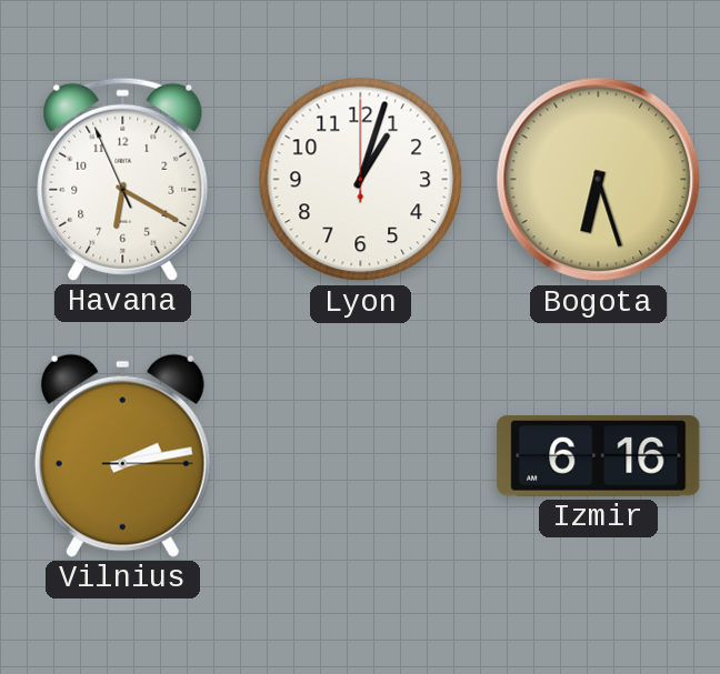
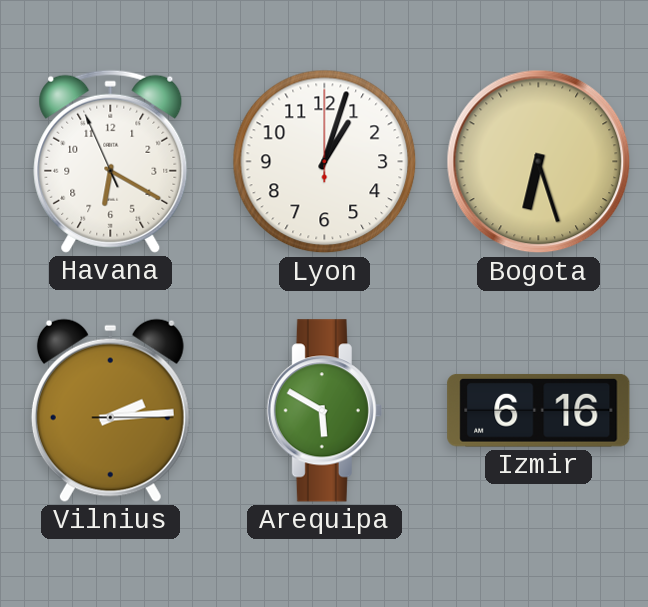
Vilnius: 2:13 -> 2:14
Arequipa: none -> 5:50
